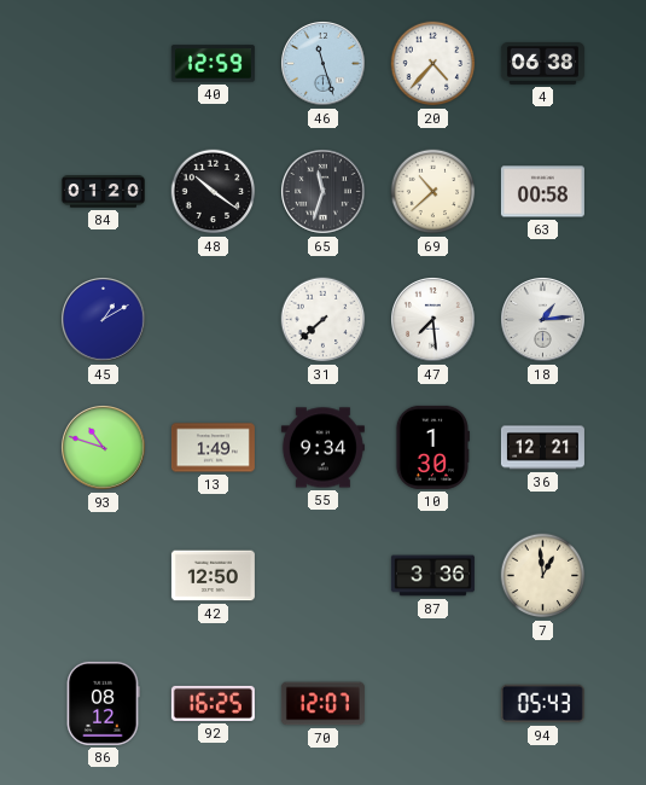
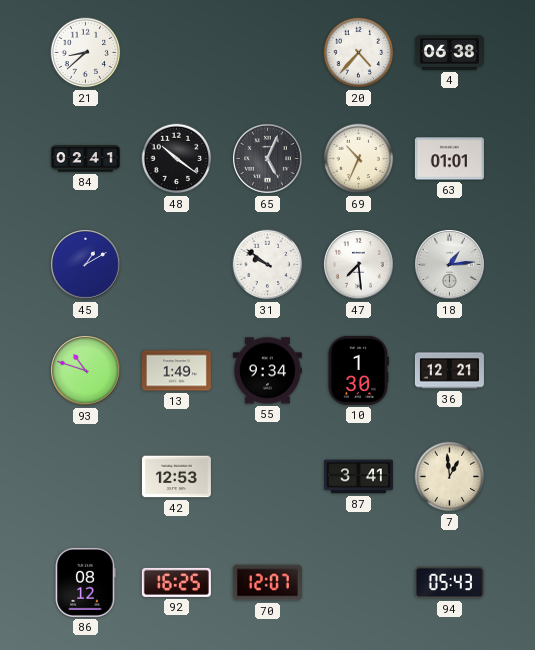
21: none -> 8:38
40: 12:59 -> none
46: 11:27 -> none
84: 01:20 -> 02:41
65: 11:33 -> 5:04
69: 10:38 -> 10:34
63: 00:58 -> 01:01
31: 7:38 -> 9:51
42: 12:50 -> 12:53
87: 3:36 -> 3:41
